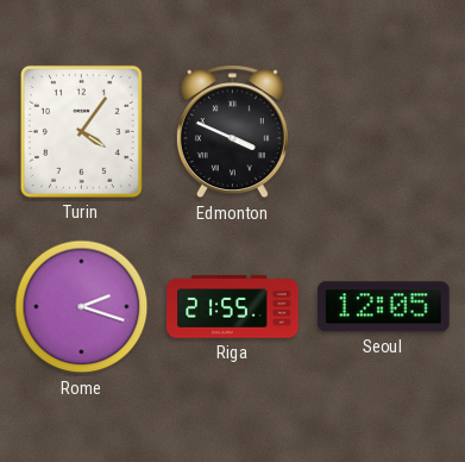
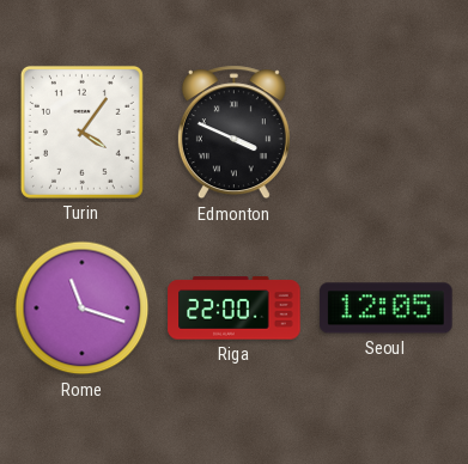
Rome: 2:18 -> 11:18
Riga: 21:55 -> 22:00
